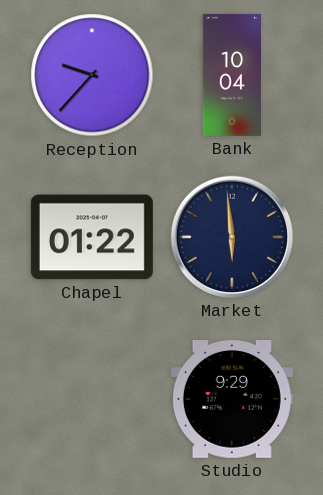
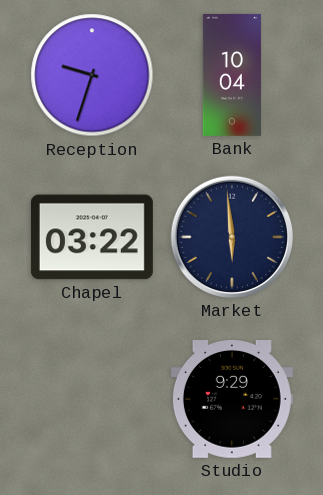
Reception: 9:37 -> 9:33
Chapel: 01:22 -> 03:22
